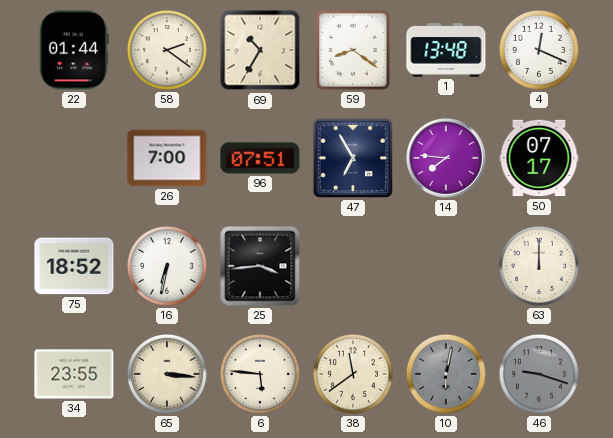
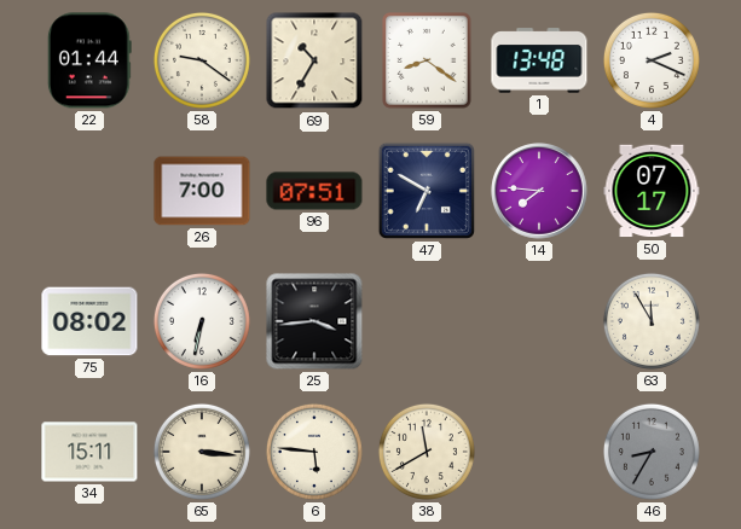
58: 2:21 -> 9:21
4: 12:19 -> 2:19
47: 6:55 -> 6:50
75: 18:52 -> 08:02
63: 12:00 -> 11:55
34: 23:55 -> 15:11
38: 11:39 -> 11:40
10: 6:02 -> none
46: 9:18 -> 8:35
